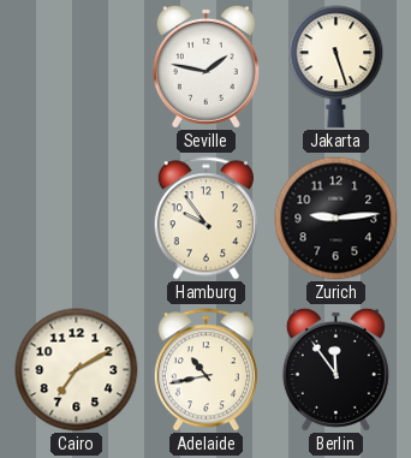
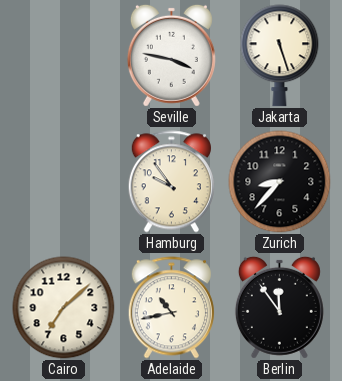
Seville: 1:47 -> 3:47
Zurich: 9:14 -> 8:37
Cairo: 7:10 -> 7:08
